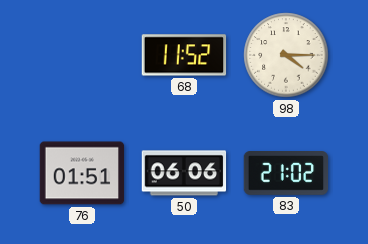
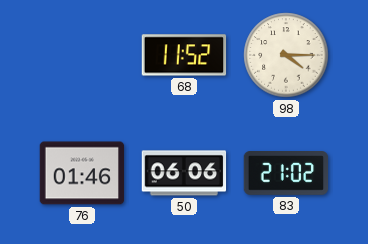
76: 01:51 -> 01:46
